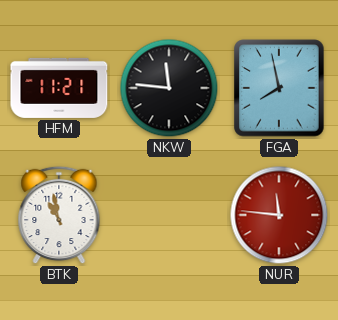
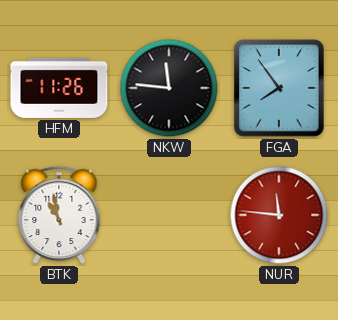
HFM: 11:21 -> 11:26
FGA: 7:58 -> 7:54
